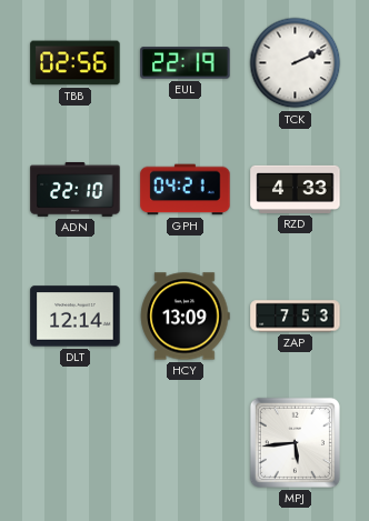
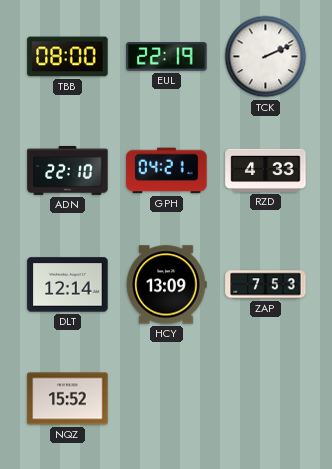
TBB: 02:56 -> 08:00
NQZ: none -> 15:52
MPJ: 5:44 -> none
